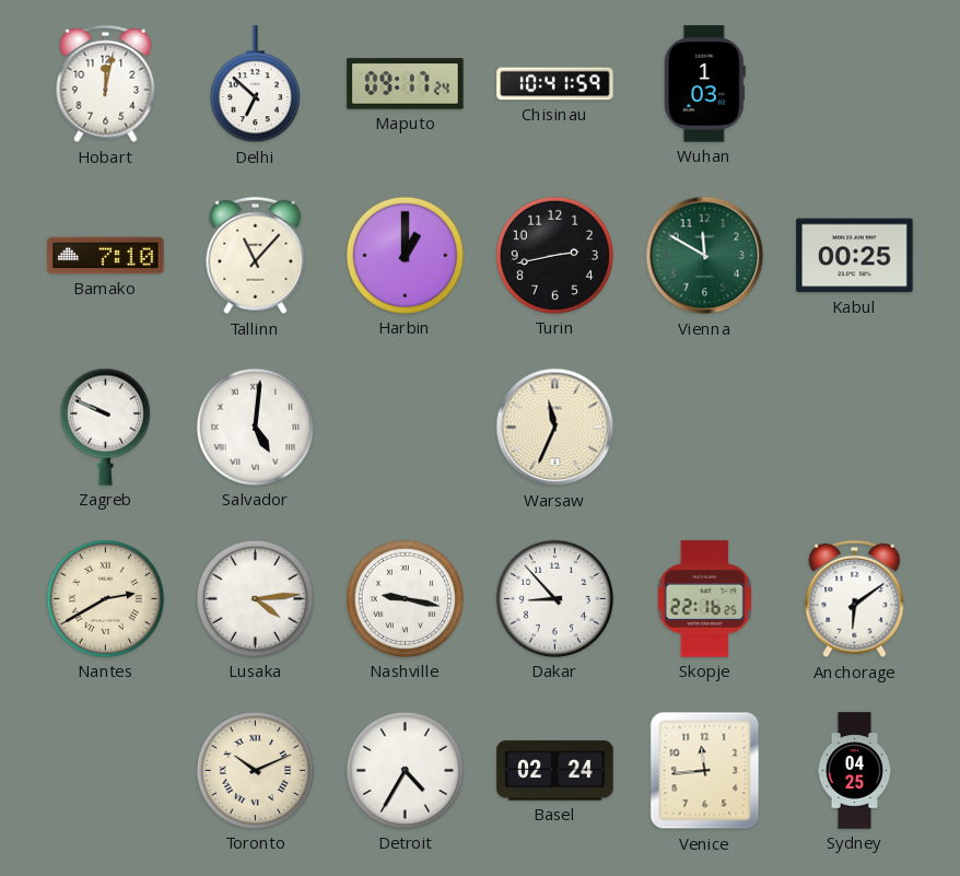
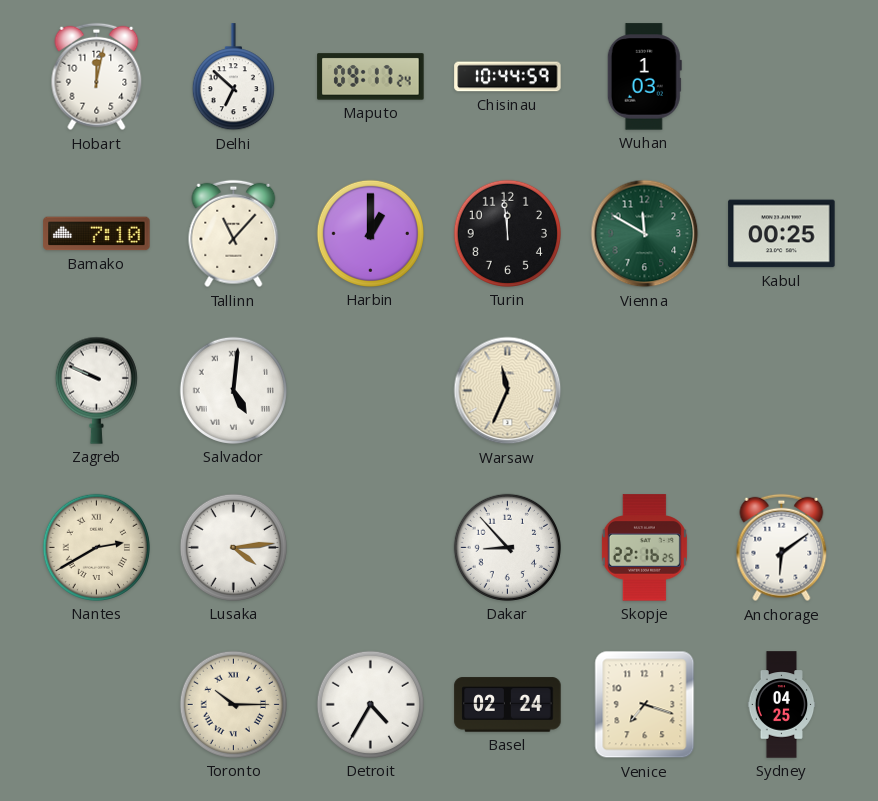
Chisinau: 10:41 -> 10:44
Turin: 2:43 -> 11:59
Nashville: 9:17 -> none
Toronto: 10:11 -> 10:15
Venice: 11:44 -> 7:18
